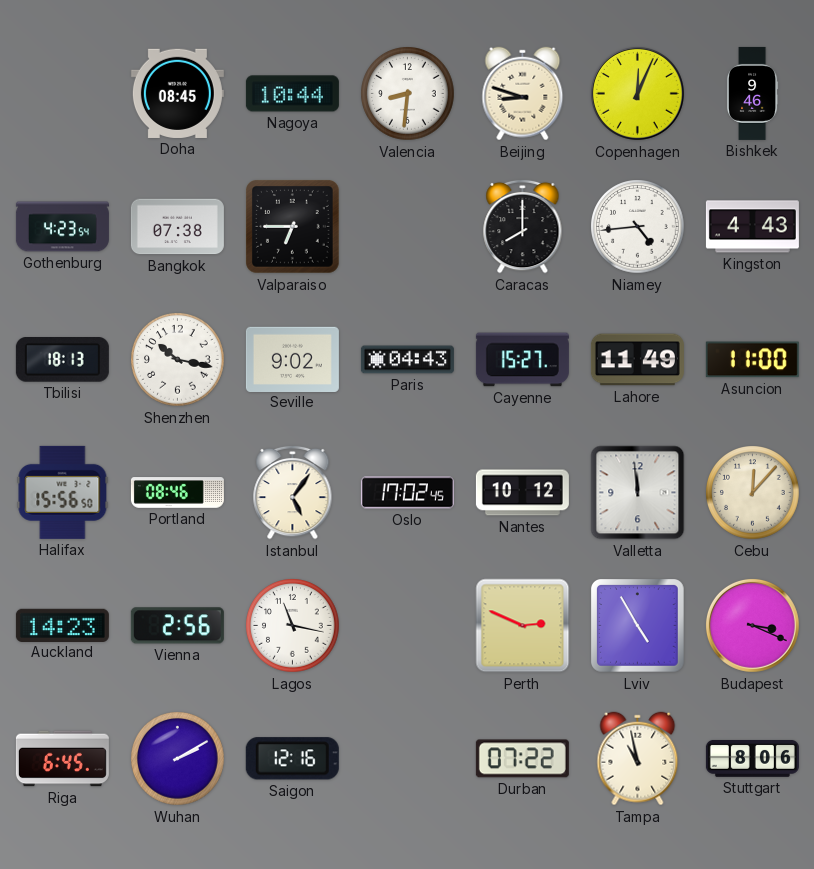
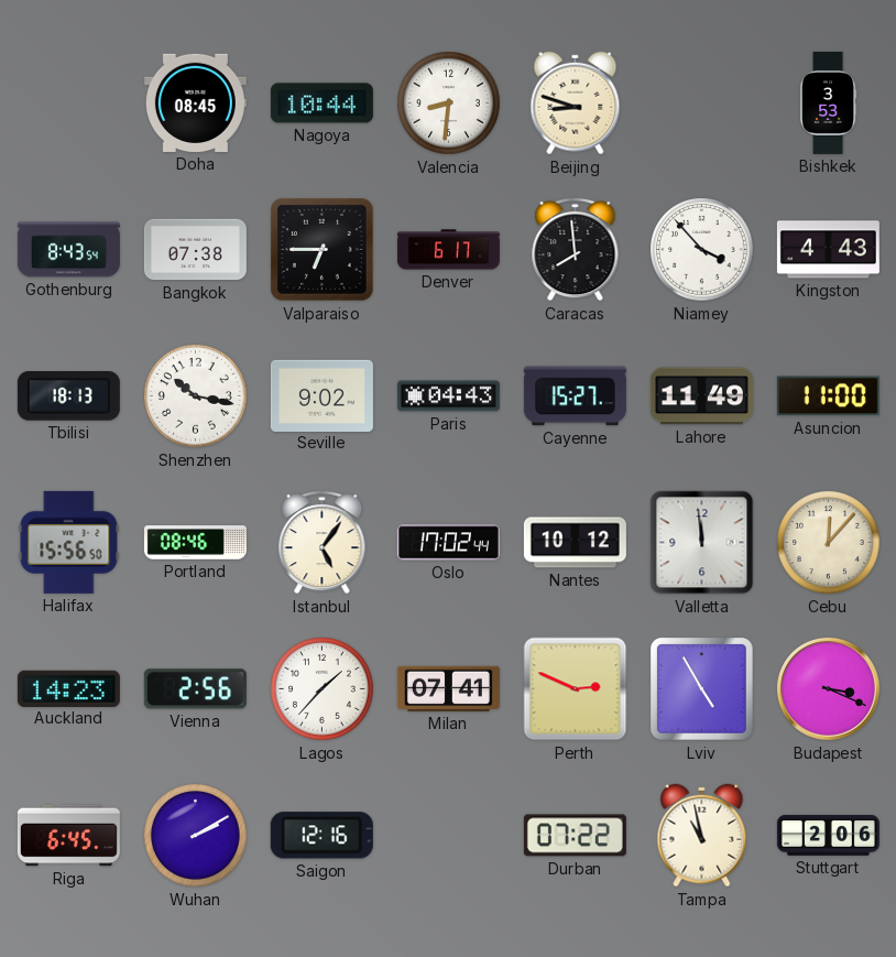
Copenhagen: 12:04 -> none
Bishkek: 9:46 -> 3:53
Gothenburg: 4:23 -> 8:43
Denver: none -> 6:17
Caracas: 8:00 -> 7:59
Niamey: 4:44 -> 3:53
Oslo: 17:02:45 -> 17:02:44
Lagos: 11:17 -> 1:37
Milan: none -> 07:41
Stuttgart: 8:06 -> 2:06
